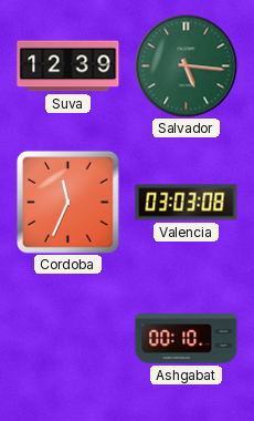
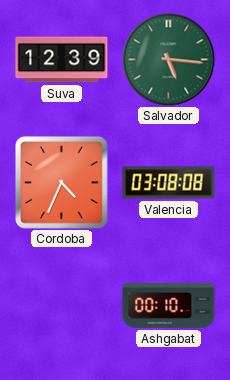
Cordoba: 11:34 -> 4:34
Valencia: 03:03 -> 03:08
